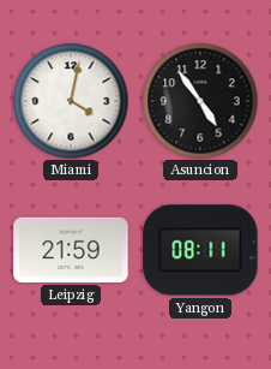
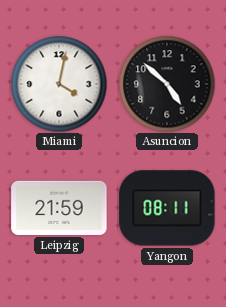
Asuncion: 4:54 -> 4:52
